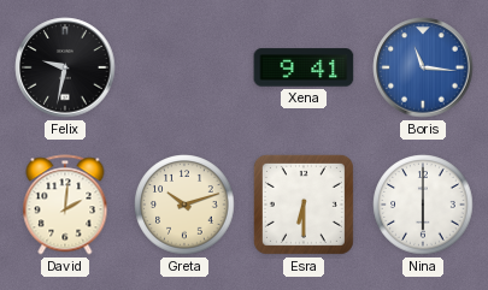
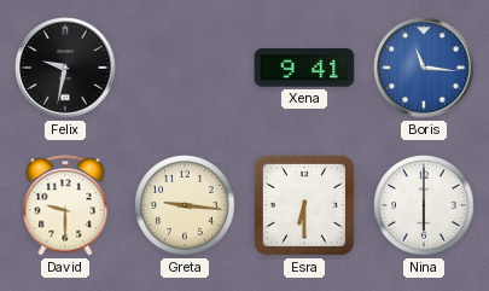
David: 2:01 -> 9:30
Greta: 10:12 -> 9:16
